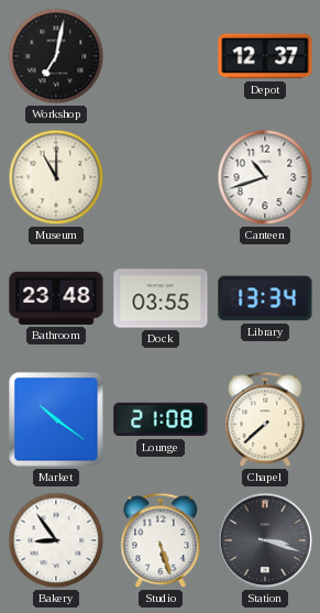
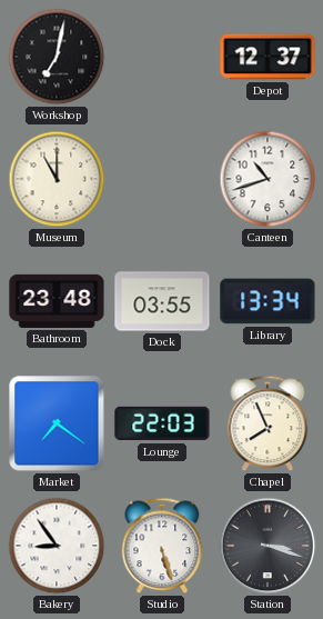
Market: 10:21 -> 7:21
Lounge: 21:08 -> 22:03
Chapel: 7:38 -> 7:56
